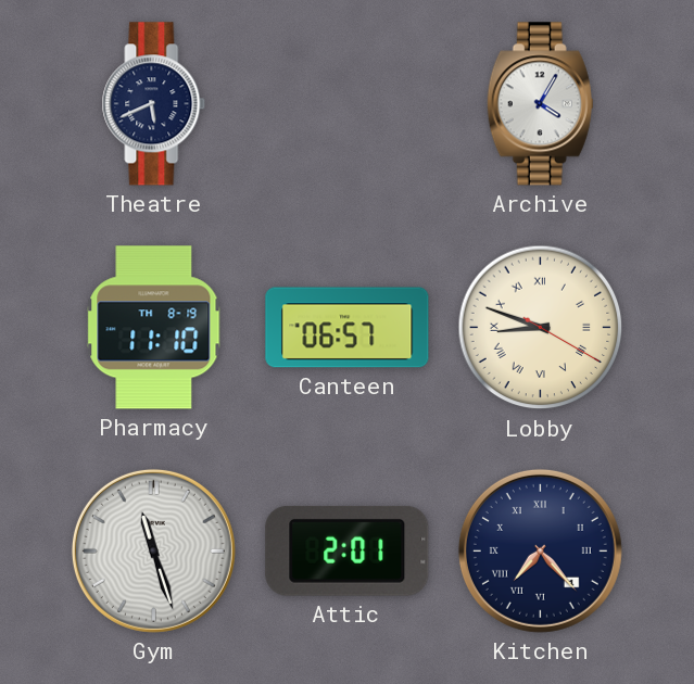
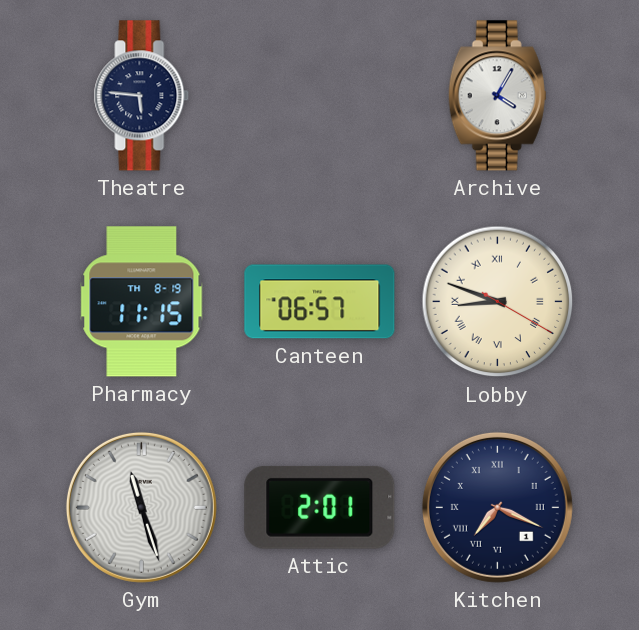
Theatre: 5:41 -> 5:46
Pharmacy: 11:10 -> 11:15
Kitchen: 7:23 -> 7:19
